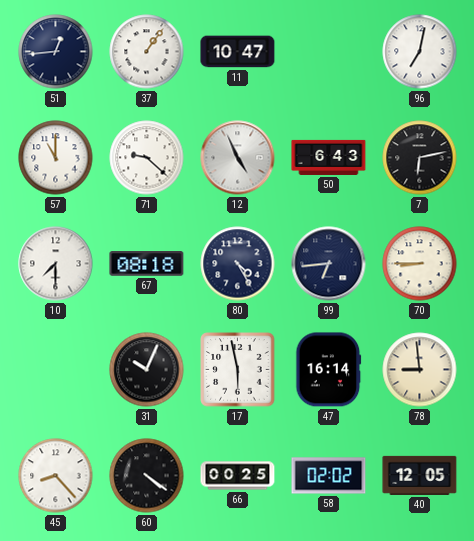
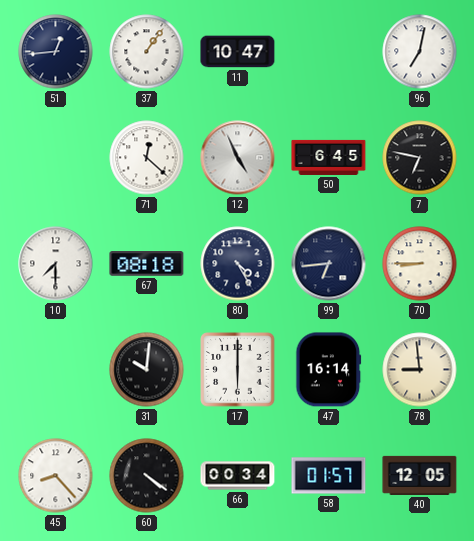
57: 11:00 -> none
71: 9:22 -> 12:22
50: 6:43 -> 6:45
7: 6:13 -> 6:47
31: 10:04 -> 10:01
17: 5:58 -> 6:00
66: 00:25 -> 00:34
58: 02:02 -> 01:57
